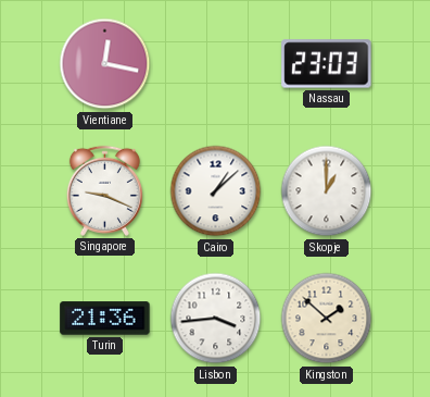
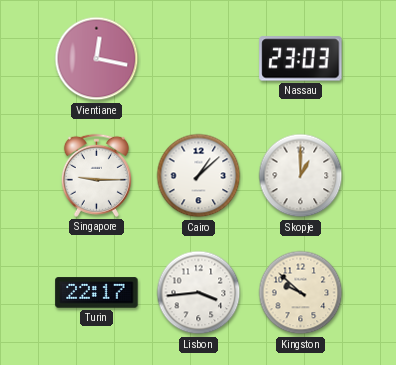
Singapore: 9:19 -> 9:15
Turin: 21:36 -> 22:17
Kingston: 1:52 -> 9:52
